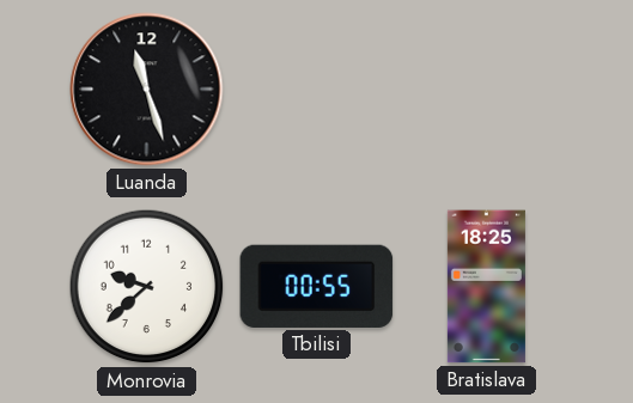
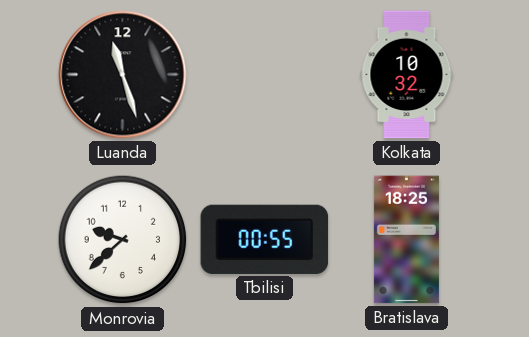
Kolkata: none -> 10:32
